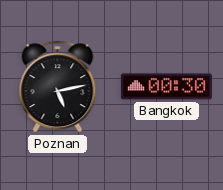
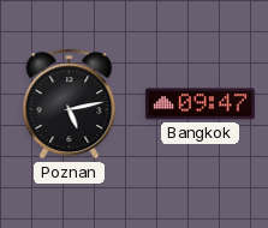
Bangkok: 00:30 -> 09:47
